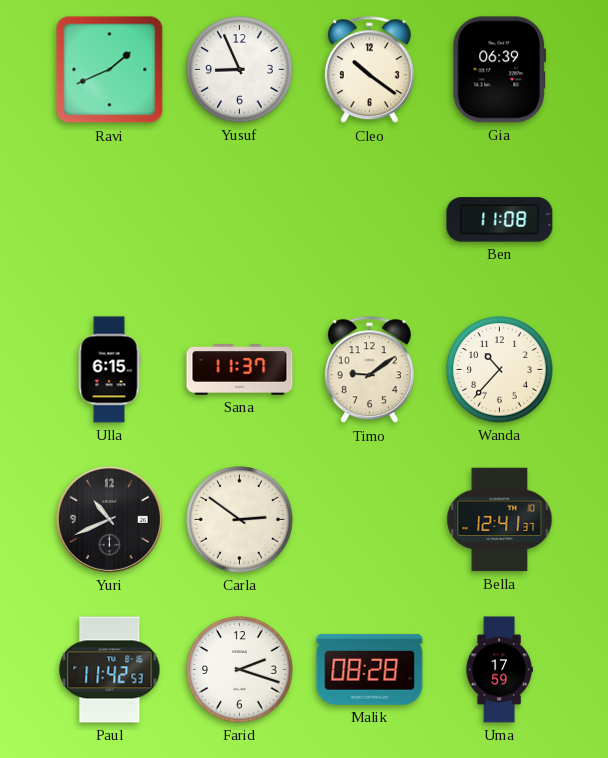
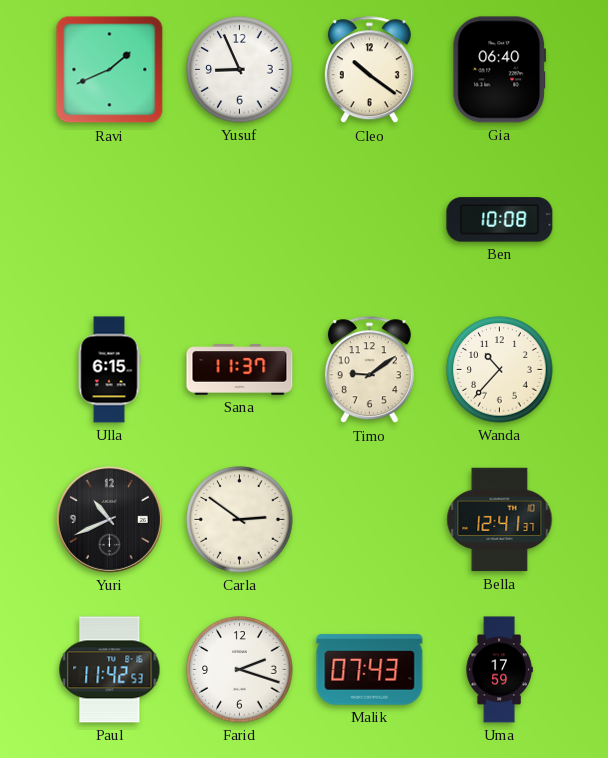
Gia: 06:39 -> 06:40
Ben: 11:08 -> 10:08
Malik: 08:28 -> 07:43
